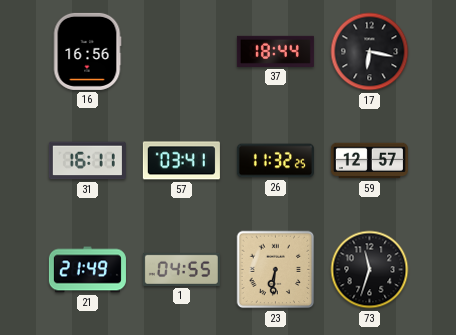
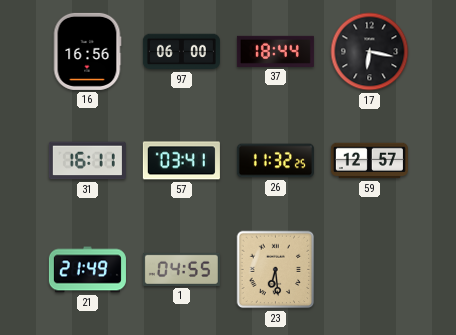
97: none -> 06:00
23: 6:31 -> 6:29
73: 11:33 -> none
